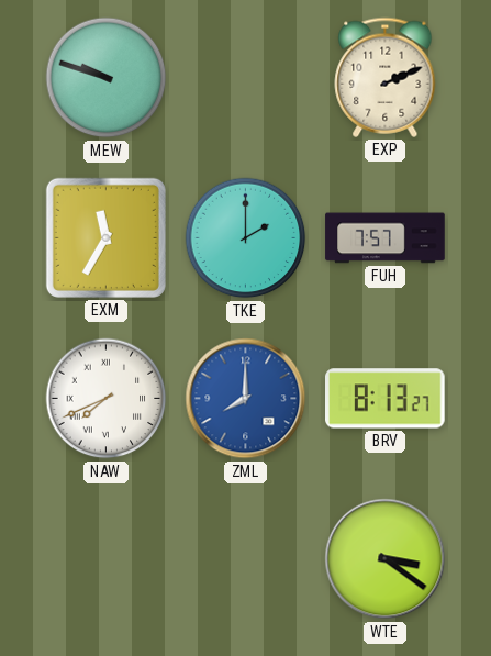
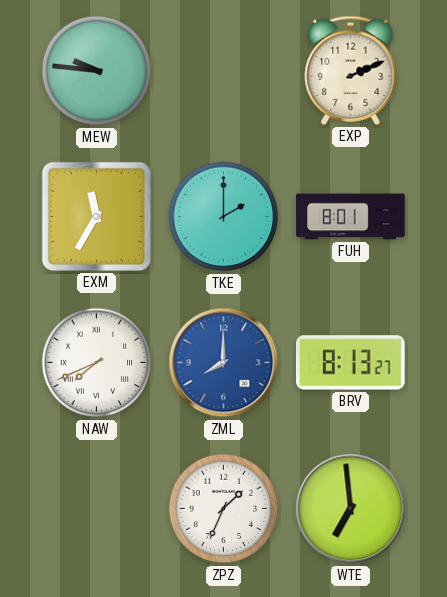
MEW: 9:48 -> 9:46
FUH: 7:57 -> 8:01
ZPZ: none -> 1:34
WTE: 3:21 -> 6:59
